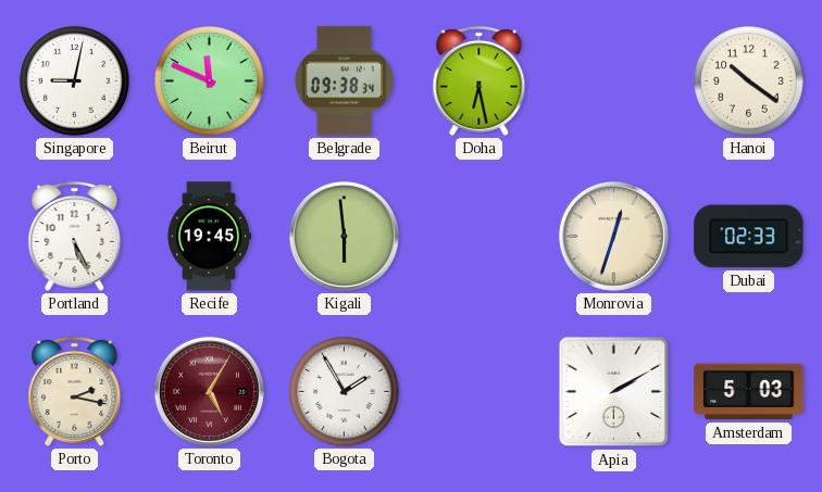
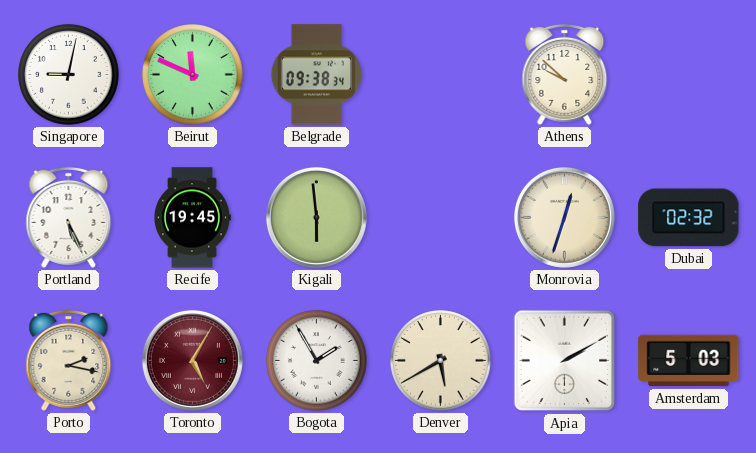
Doha: 6:28 -> none
Athens: none -> 9:52
Hanoi: 10:21 -> none
Dubai: 02:33 -> 02:32
Denver: none -> 5:40
